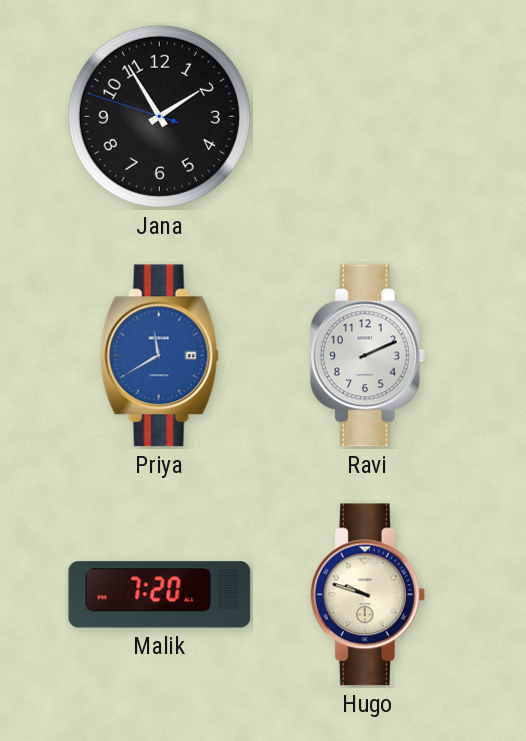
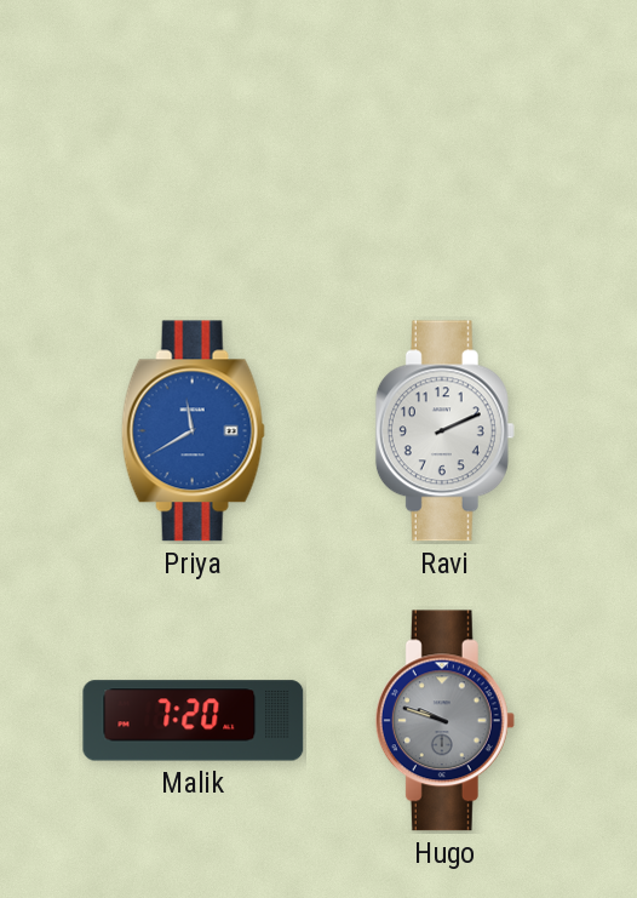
Jana: 1:54 -> none
Hugo dial: cream -> grey
